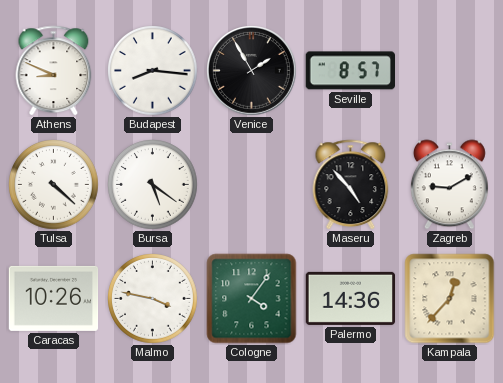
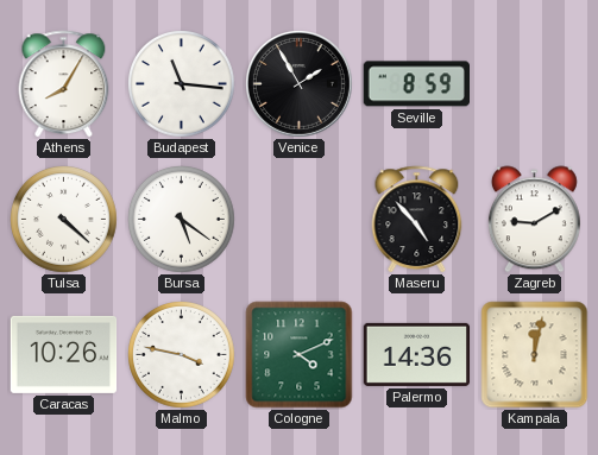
Athens: 8:49 -> 8:05
Budapest: 8:16 -> 11:16
Seville: 8:57 -> 8:59
Cologne: 4:06 -> 4:11
Kampala: 12:37 -> 12:02
